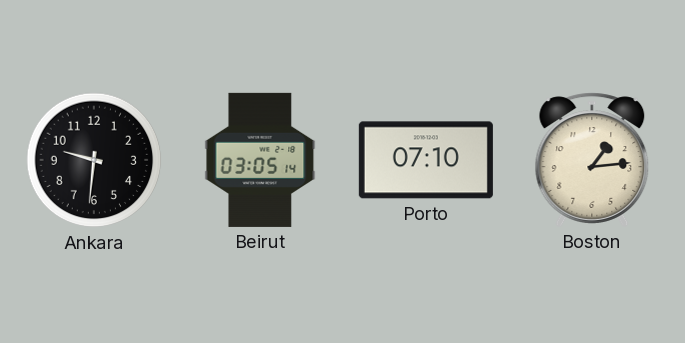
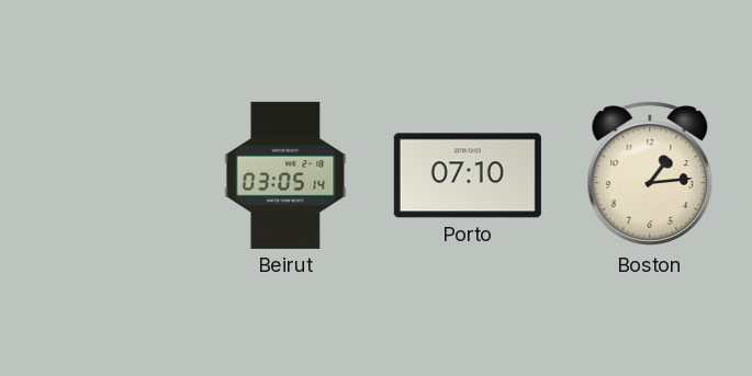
Ankara: 9:31 -> none
